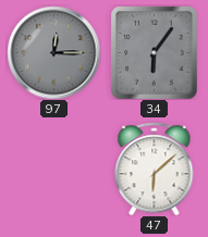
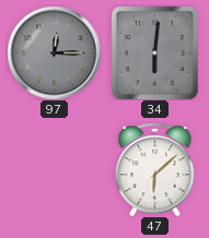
34: 6:06 -> 6:01
